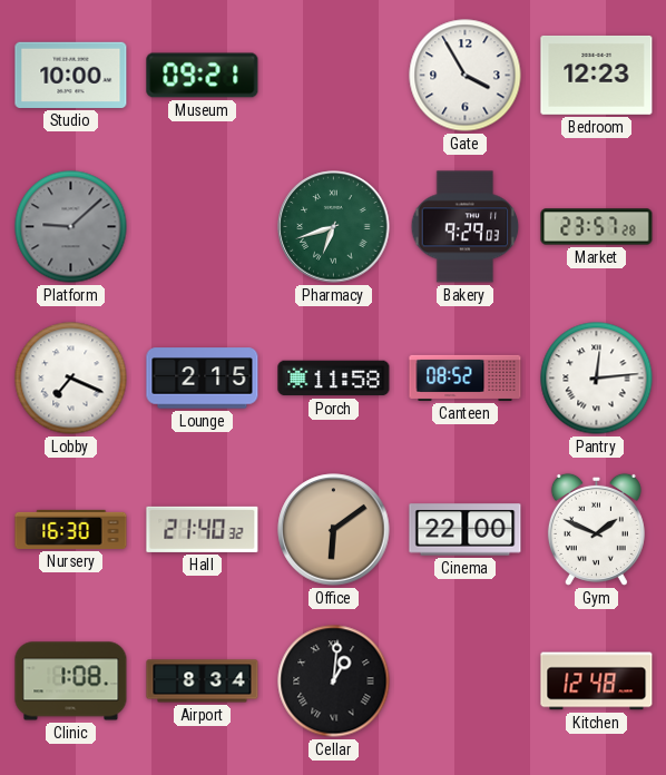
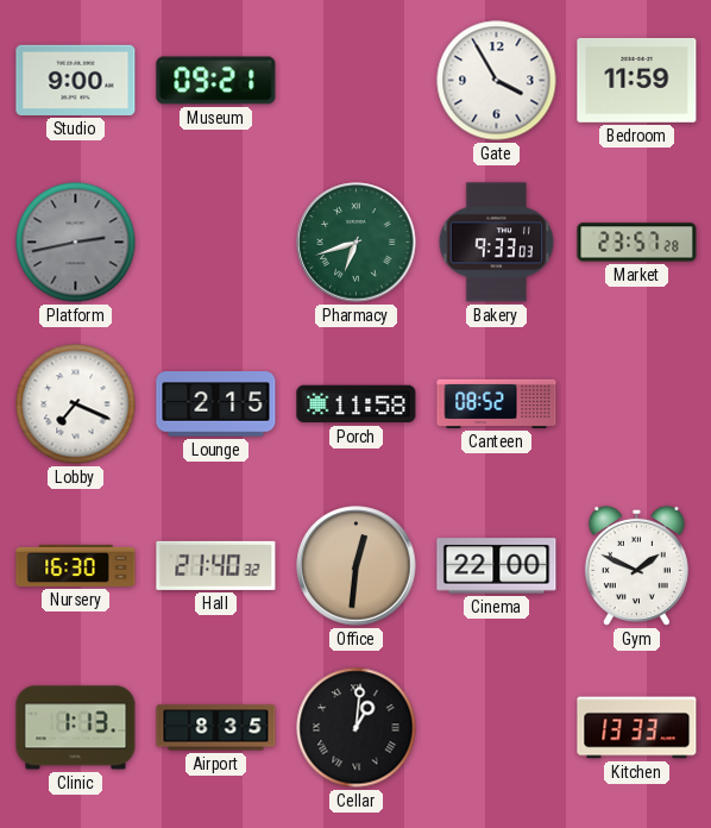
Studio: 10:00 -> 9:00
Bedroom: 12:23 -> 11:59
Platform: 9:08 -> 2:43
Bakery: 9:29 -> 9:33
Pantry: 12:14 -> none
Office: 6:09 -> 12:31
Clinic: 1:08 -> 1:13
Airport: 8:34 -> 8:35
Kitchen: 12:48 -> 13:33
